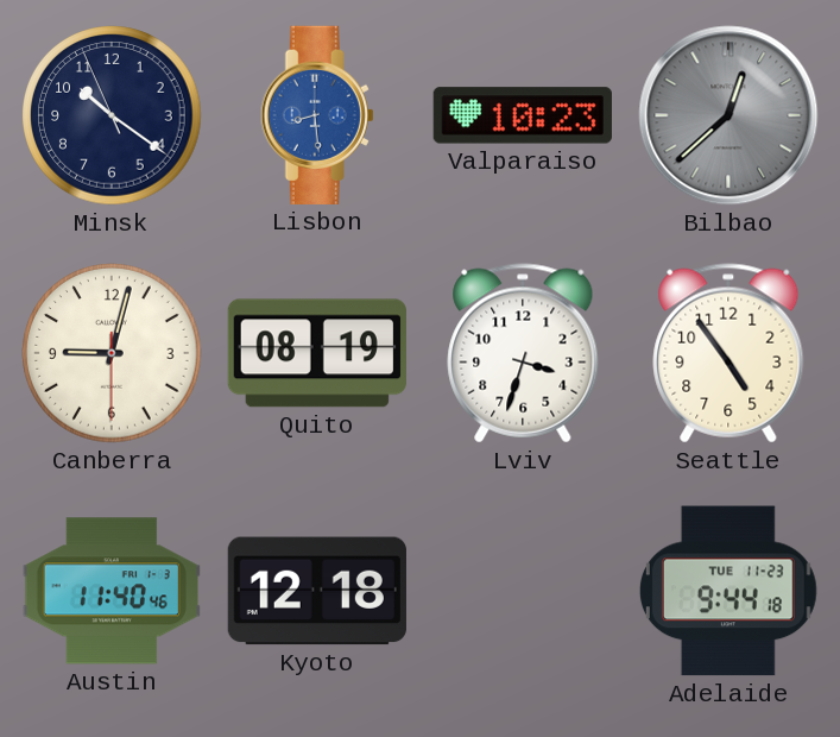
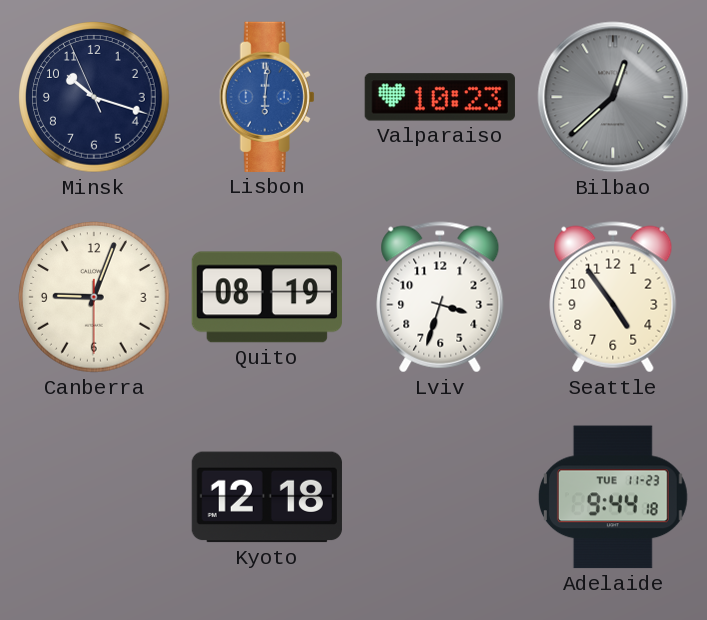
Minsk: 10:20 -> 10:17
Lisbon: 8:29 -> 6:01
Canberra: 9:02 -> 9:03
Austin: 11:40 -> none
